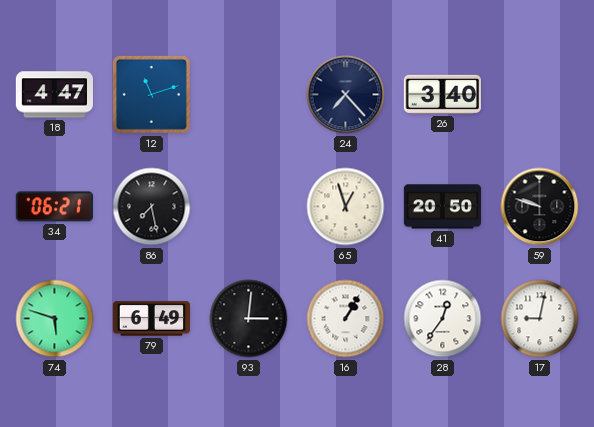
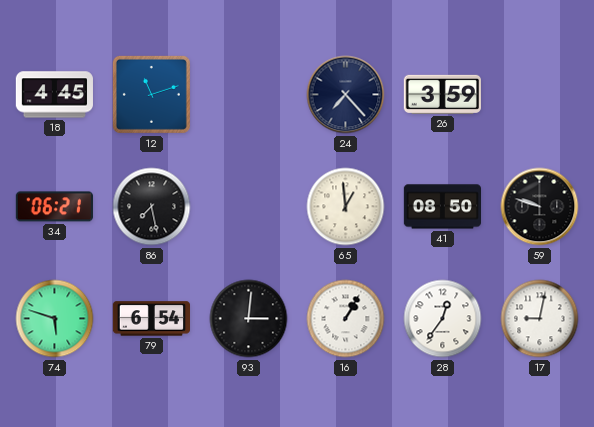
18: 4:47 -> 4:45
26: 3:40 -> 3:59
65: 12:57 -> 12:59
41: 20:50 -> 08:50
79: 6:49 -> 6:54
